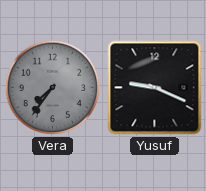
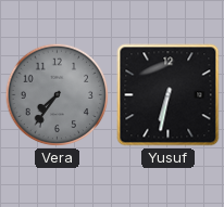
Yusuf: 9:19 -> 6:32
